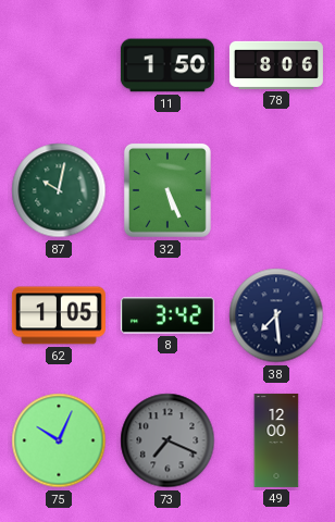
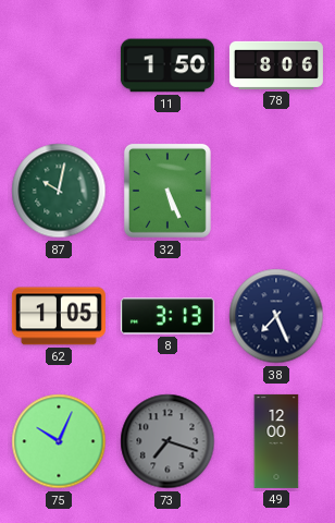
8: 3:42 -> 3:13
38: 7:29 -> 7:26
73: 7:19 -> 7:18
